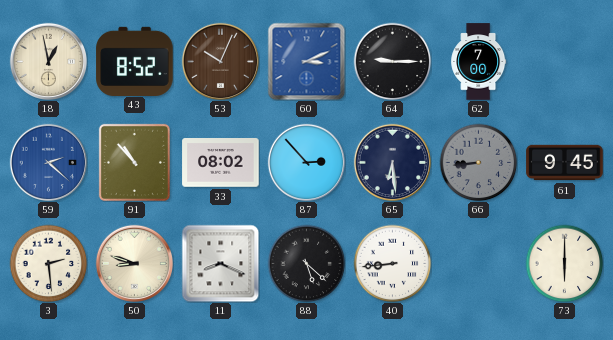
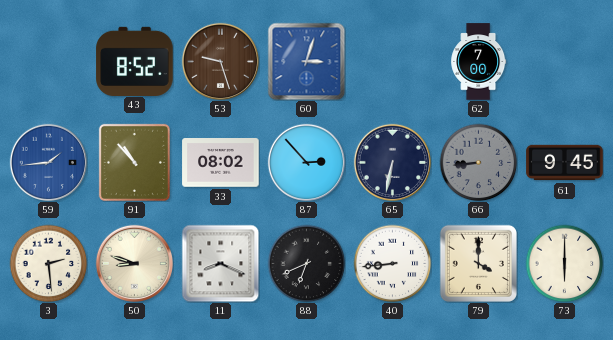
18: 12:58 -> none
53: 10:04 -> 9:27
60: 3:11 -> 3:03
64: 9:15 -> none
59: 2:22 -> 1:44
65: 6:29 -> 6:32
88: 5:22 -> 6:41
79: none -> 4:00
